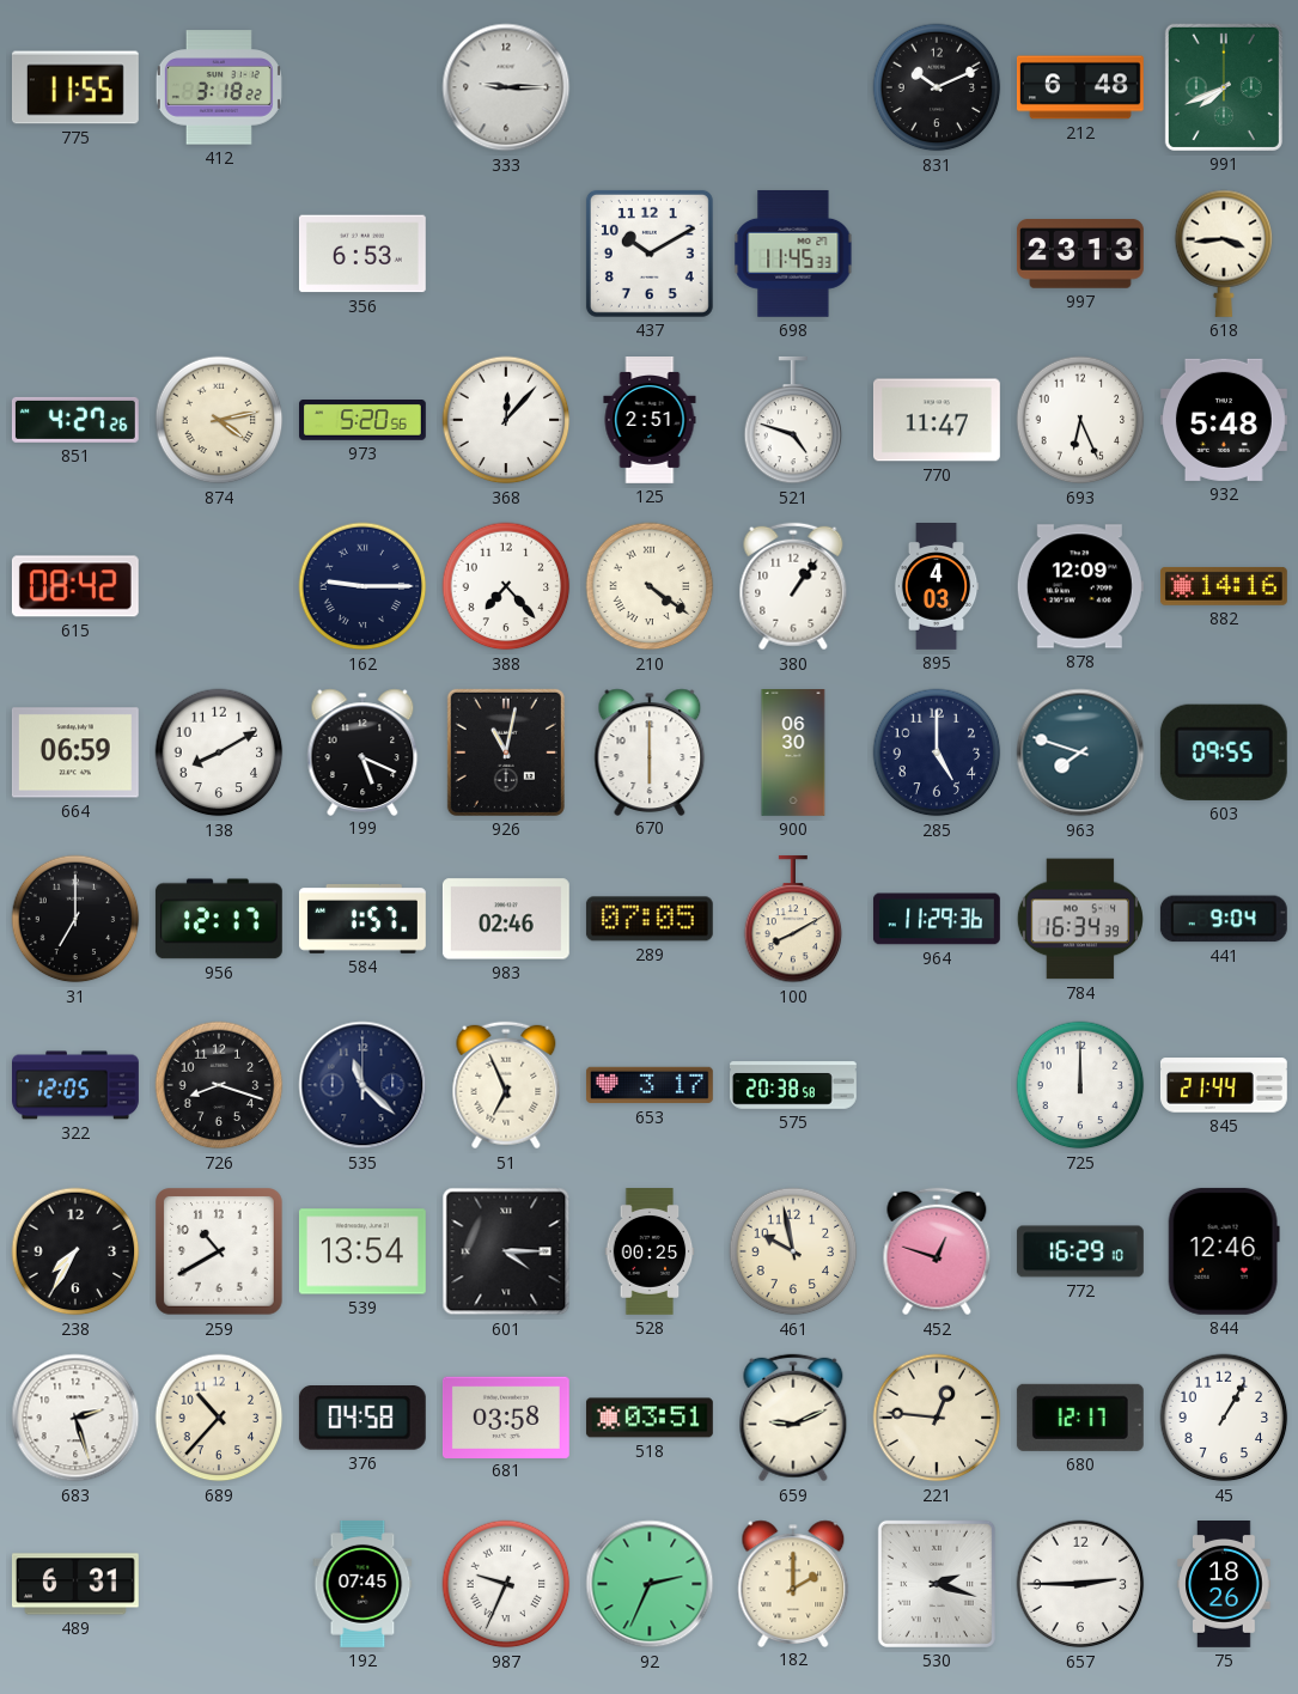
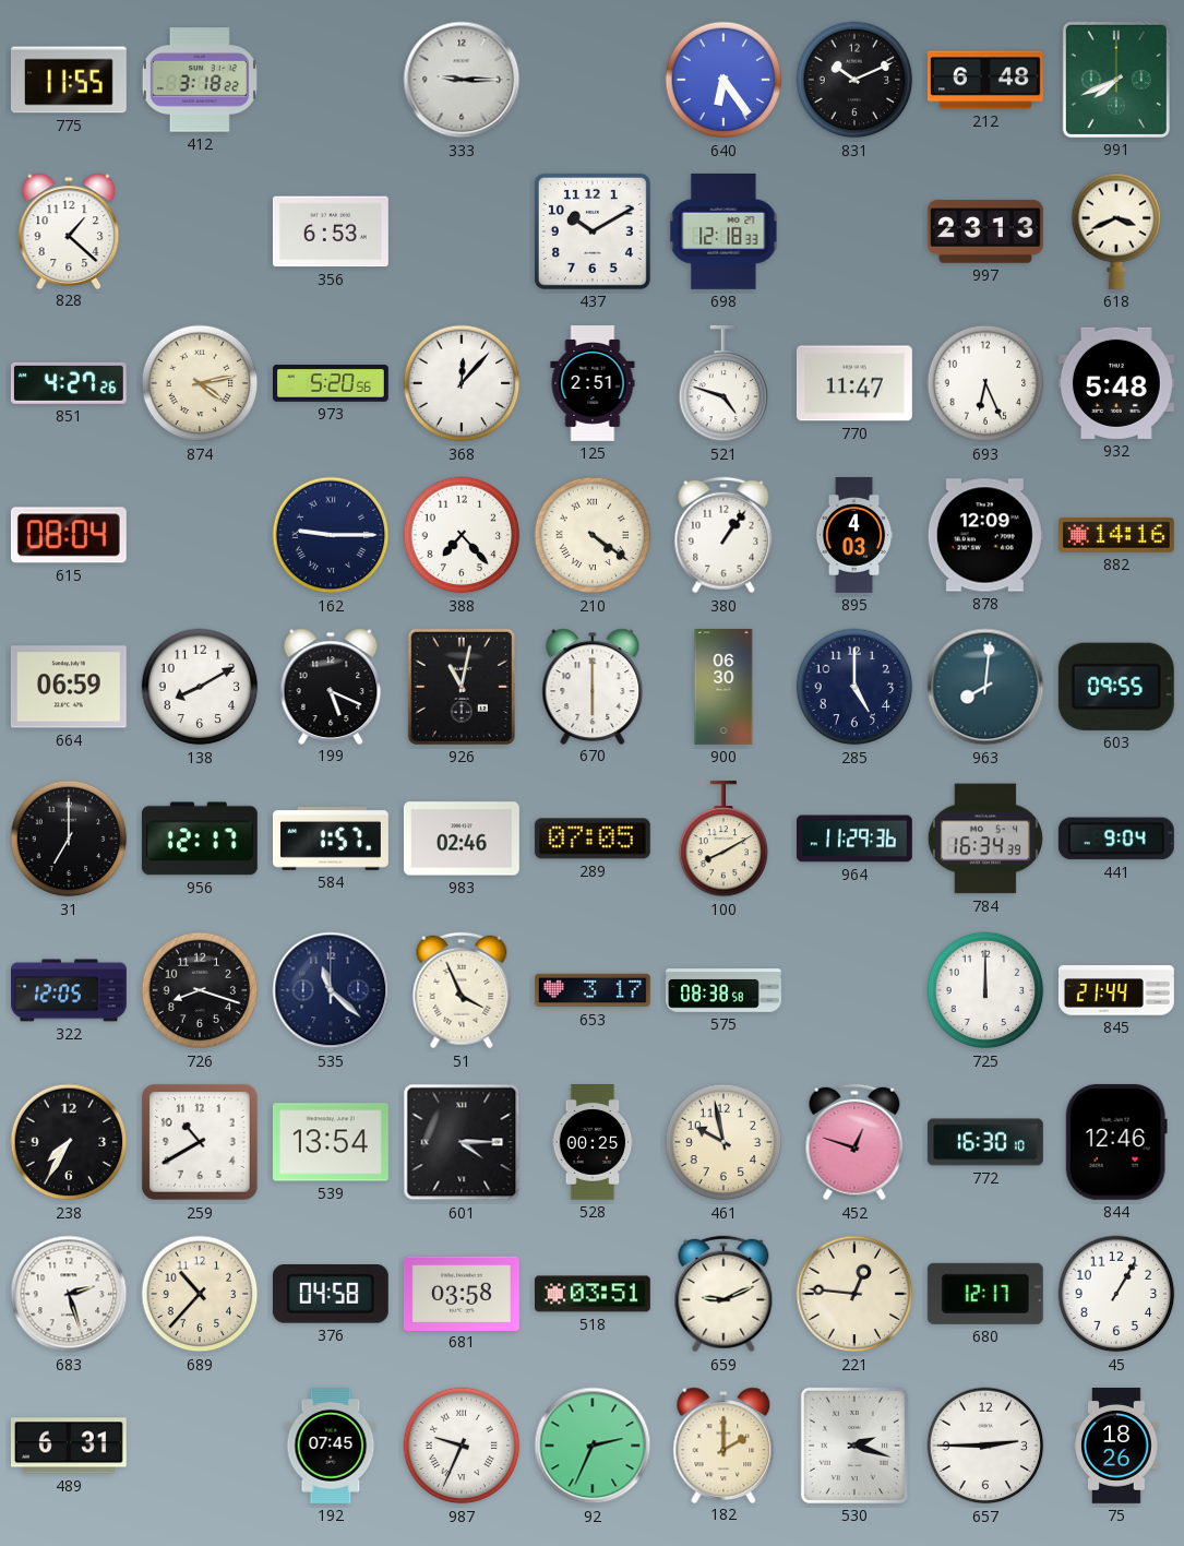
640: none -> 6:24
828: none -> 1:22
698: 11:45 -> 12:18
618: 3:44 -> 3:41
615: 08:42 -> 08:04
963: 7:48 -> 8:01
51: 6:56 -> 3:56
575: 20:38 -> 08:38
772: 16:29 -> 16:30
